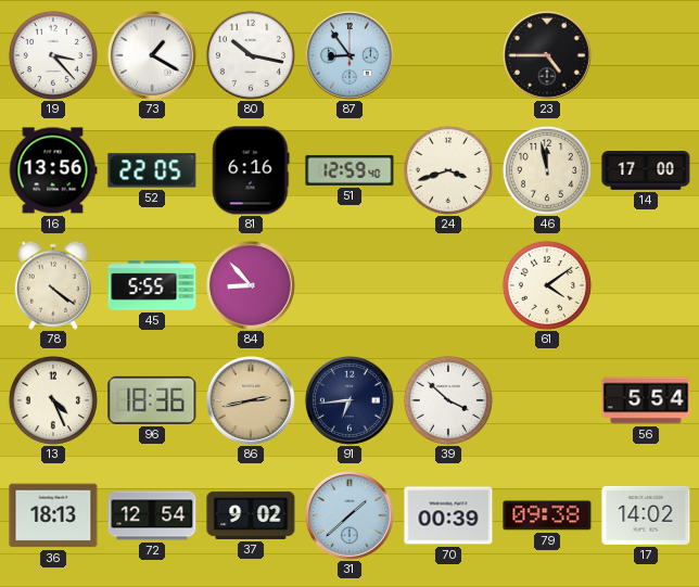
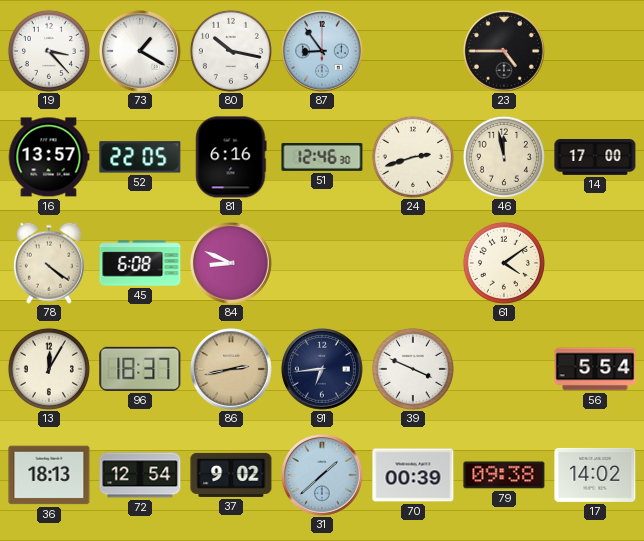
16: 13:56 -> 13:57
51: 12:59 -> 12:46
24: 3:42 -> 2:42
45: 5:55 -> 6:08
84: 8:53 -> 8:49
13: 4:26 -> 12:05
96: 18:36 -> 18:37
39: 3:52 -> 3:49
